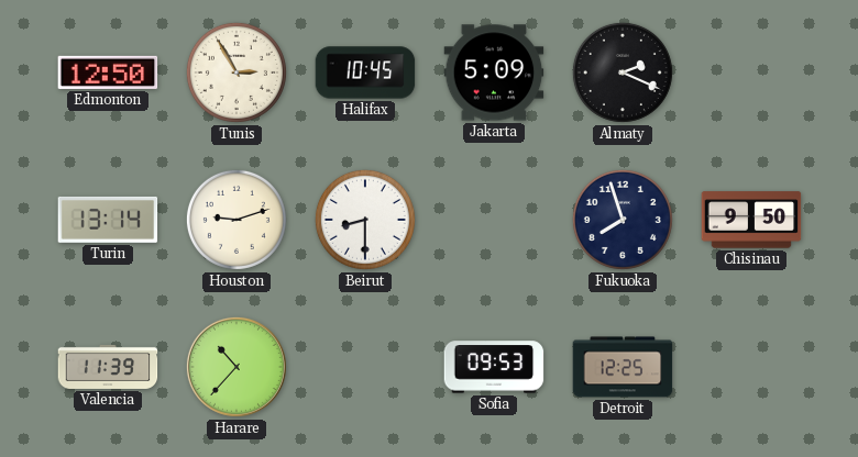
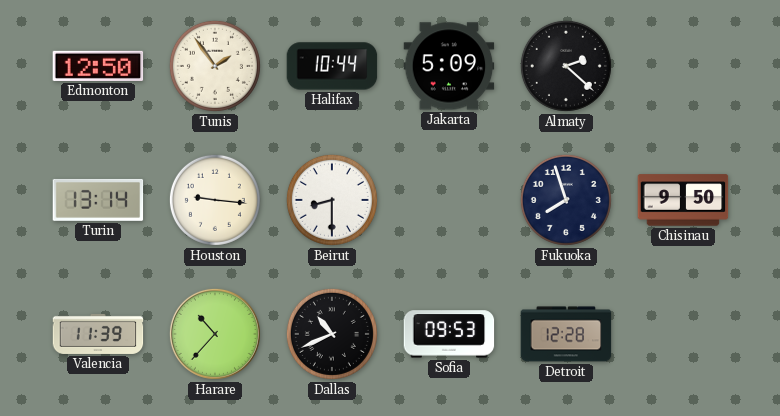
Tunis: 2:55 -> 1:54
Halifax: 10:45 -> 10:44
Almaty: 2:19 -> 2:22
Houston: 9:12 -> 9:16
Dallas: none -> 10:41
Detroit: 12:25 -> 12:28
